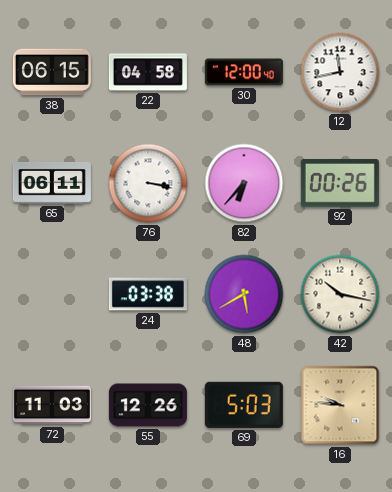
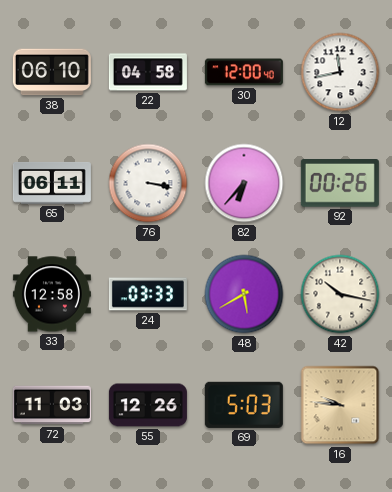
38: 06:15 -> 06:10
33: none -> 12:58
24: 03:38 -> 03:33
